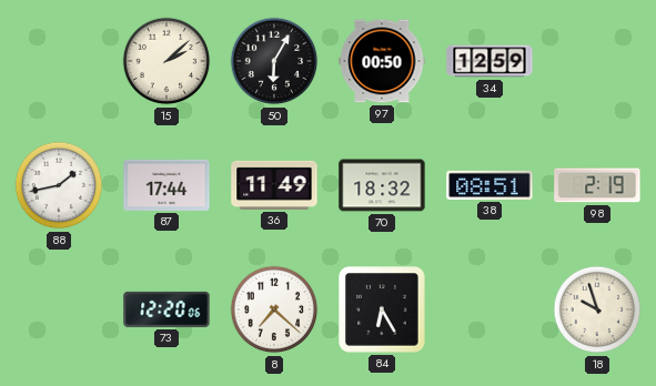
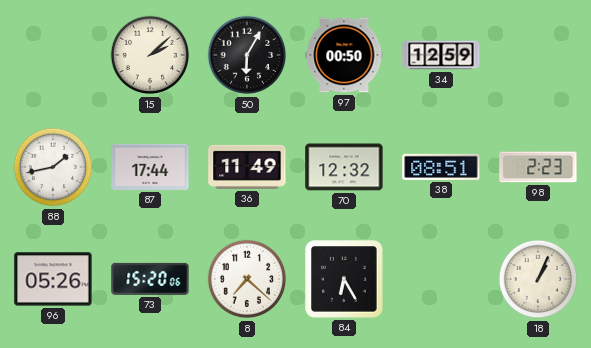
70: 18:32 -> 12:32
98: 2:19 -> 2:23
96: none -> 05:26
73: 12:20 -> 15:20
18: 9:57 -> 1:04
